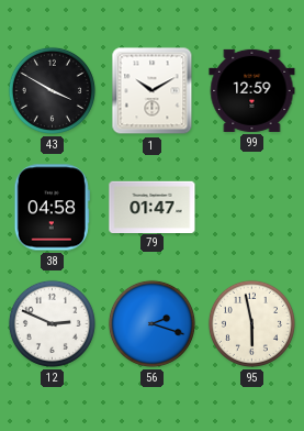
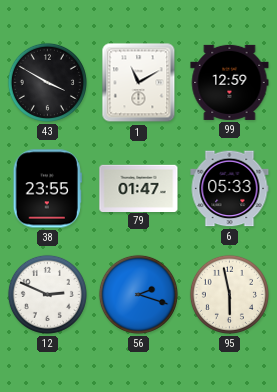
1: 10:10 -> 11:10
38: 04:58 -> 23:55
6: none -> 05:33
